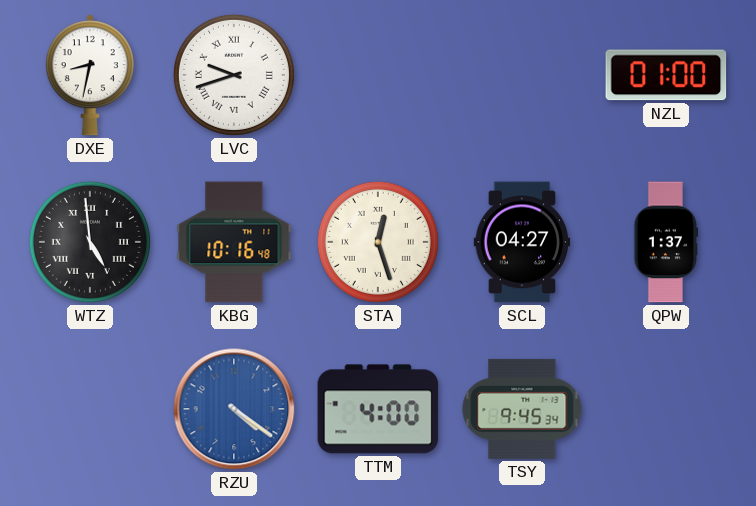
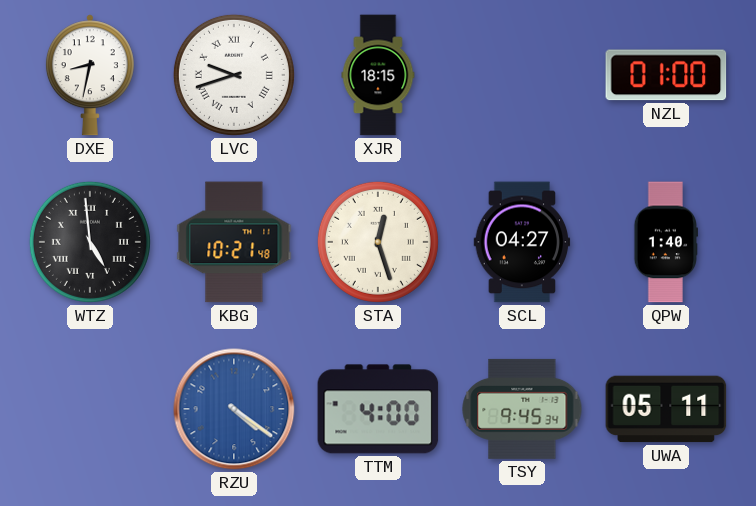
XJR: none -> 18:15
KBG: 10:16 -> 10:21
QPW: 1:37 -> 1:40
UWA: none -> 05:11
